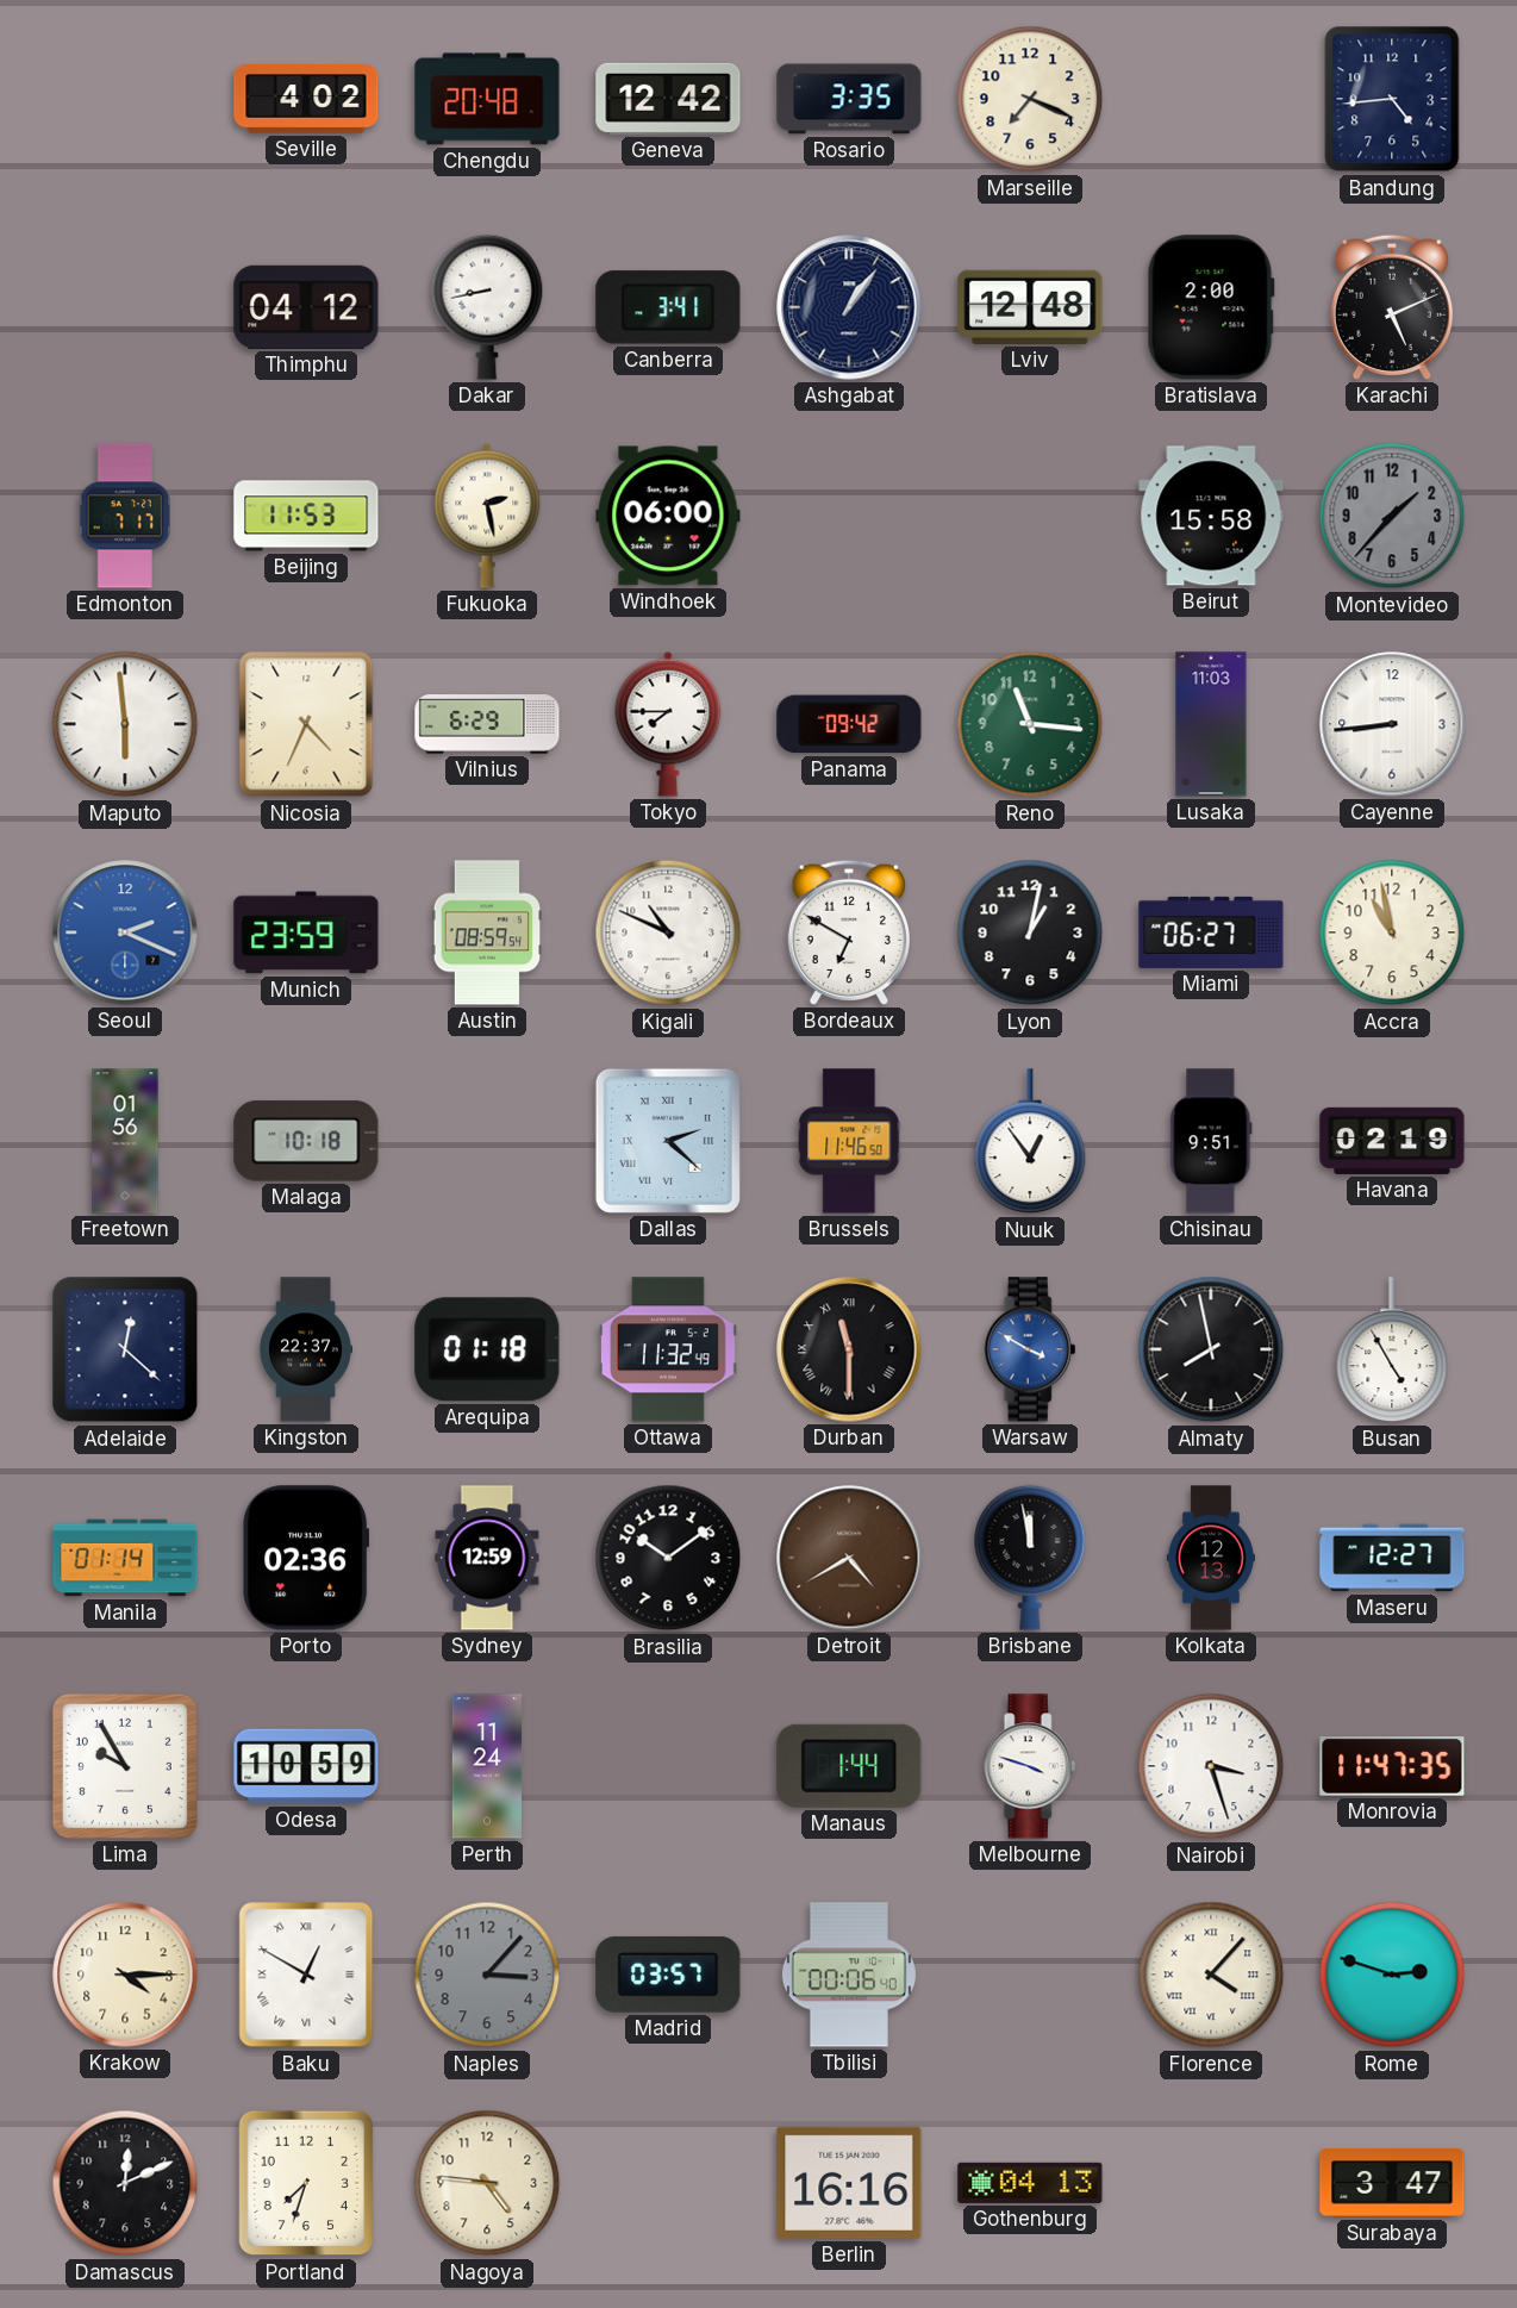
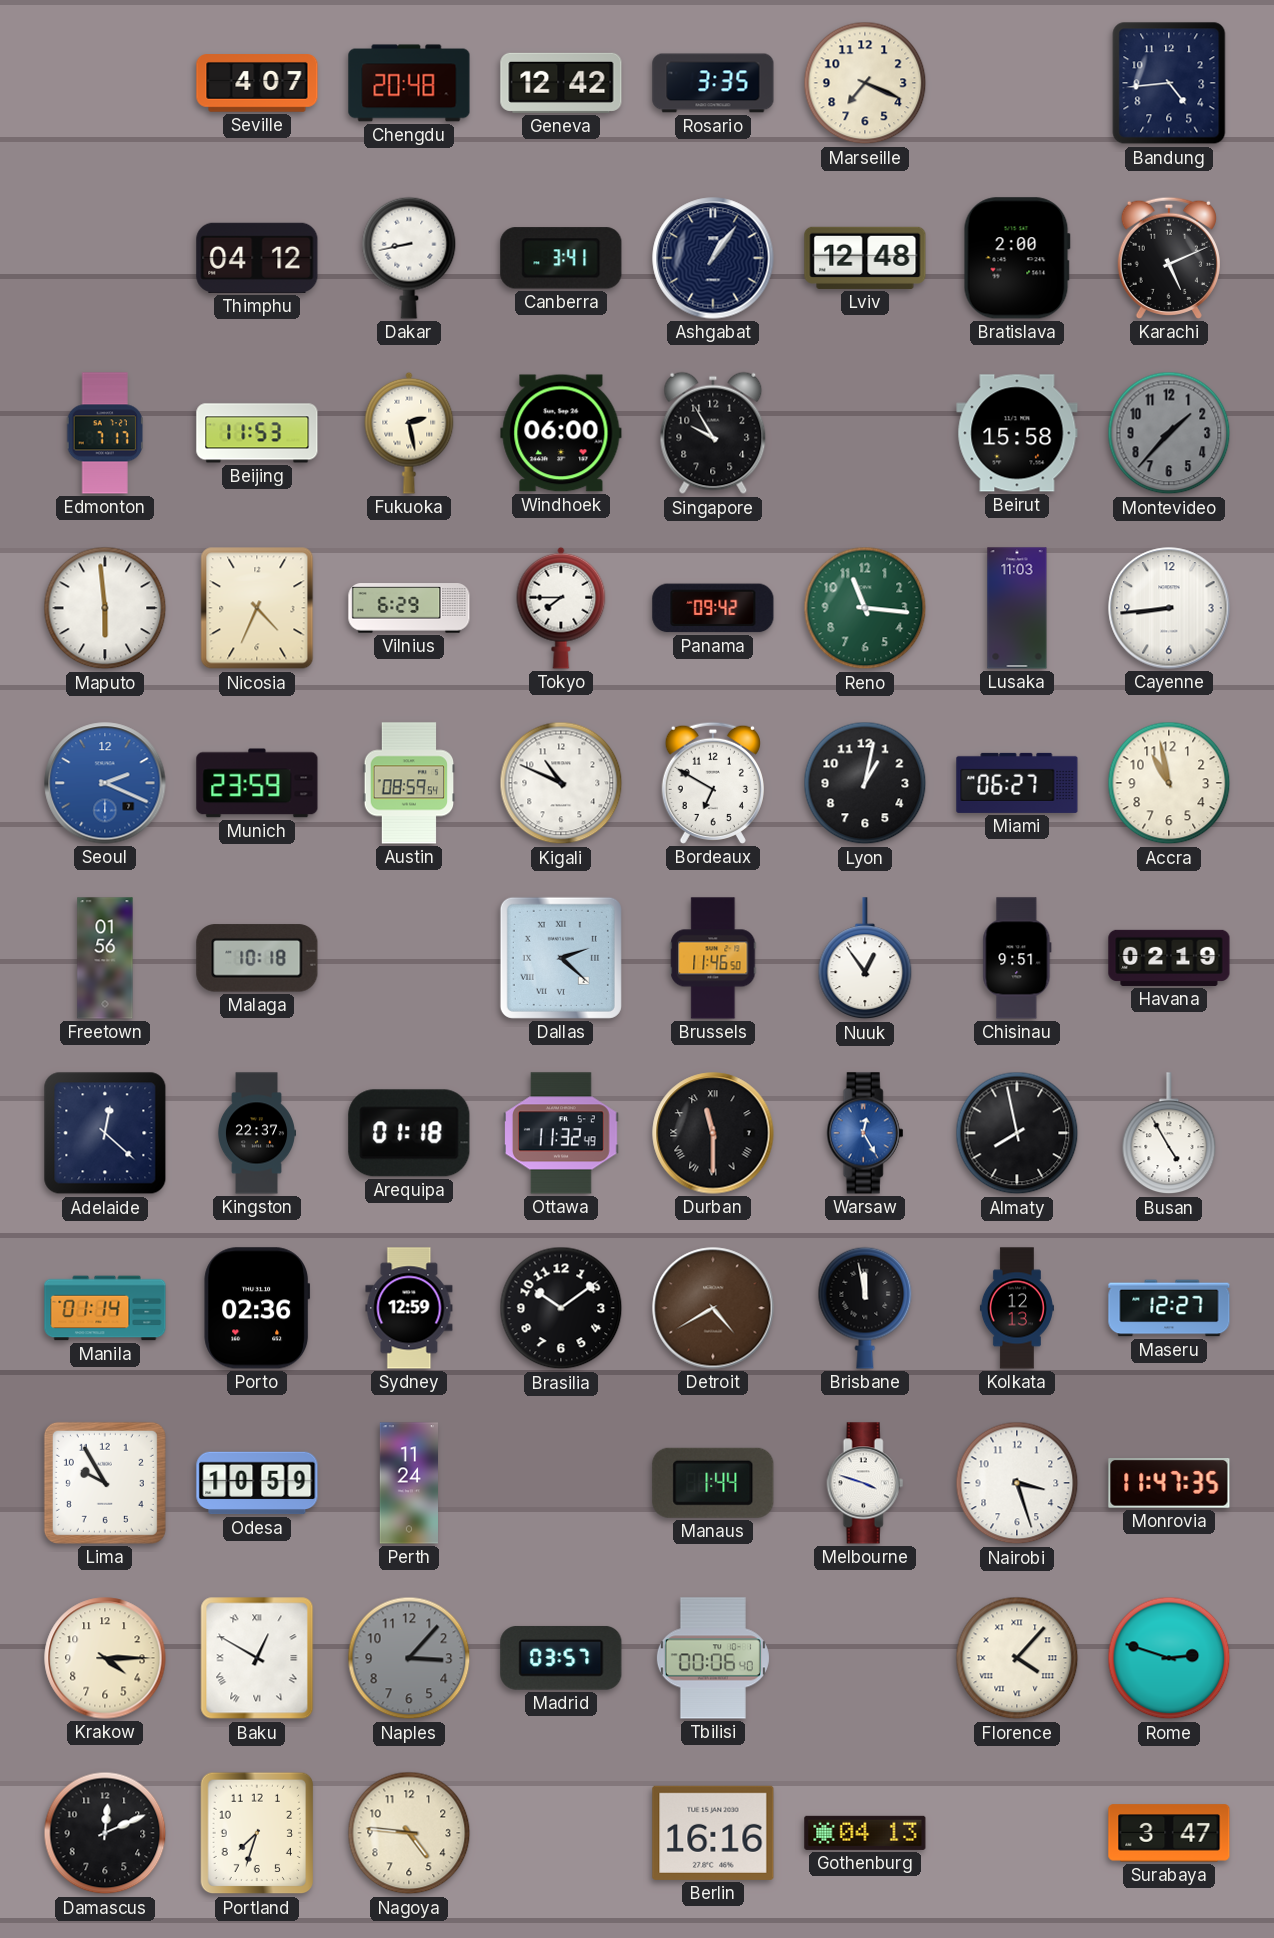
Seville: 4:02 -> 4:07
Singapore: none -> 9:55
Warsaw: 3:50 -> 12:25
